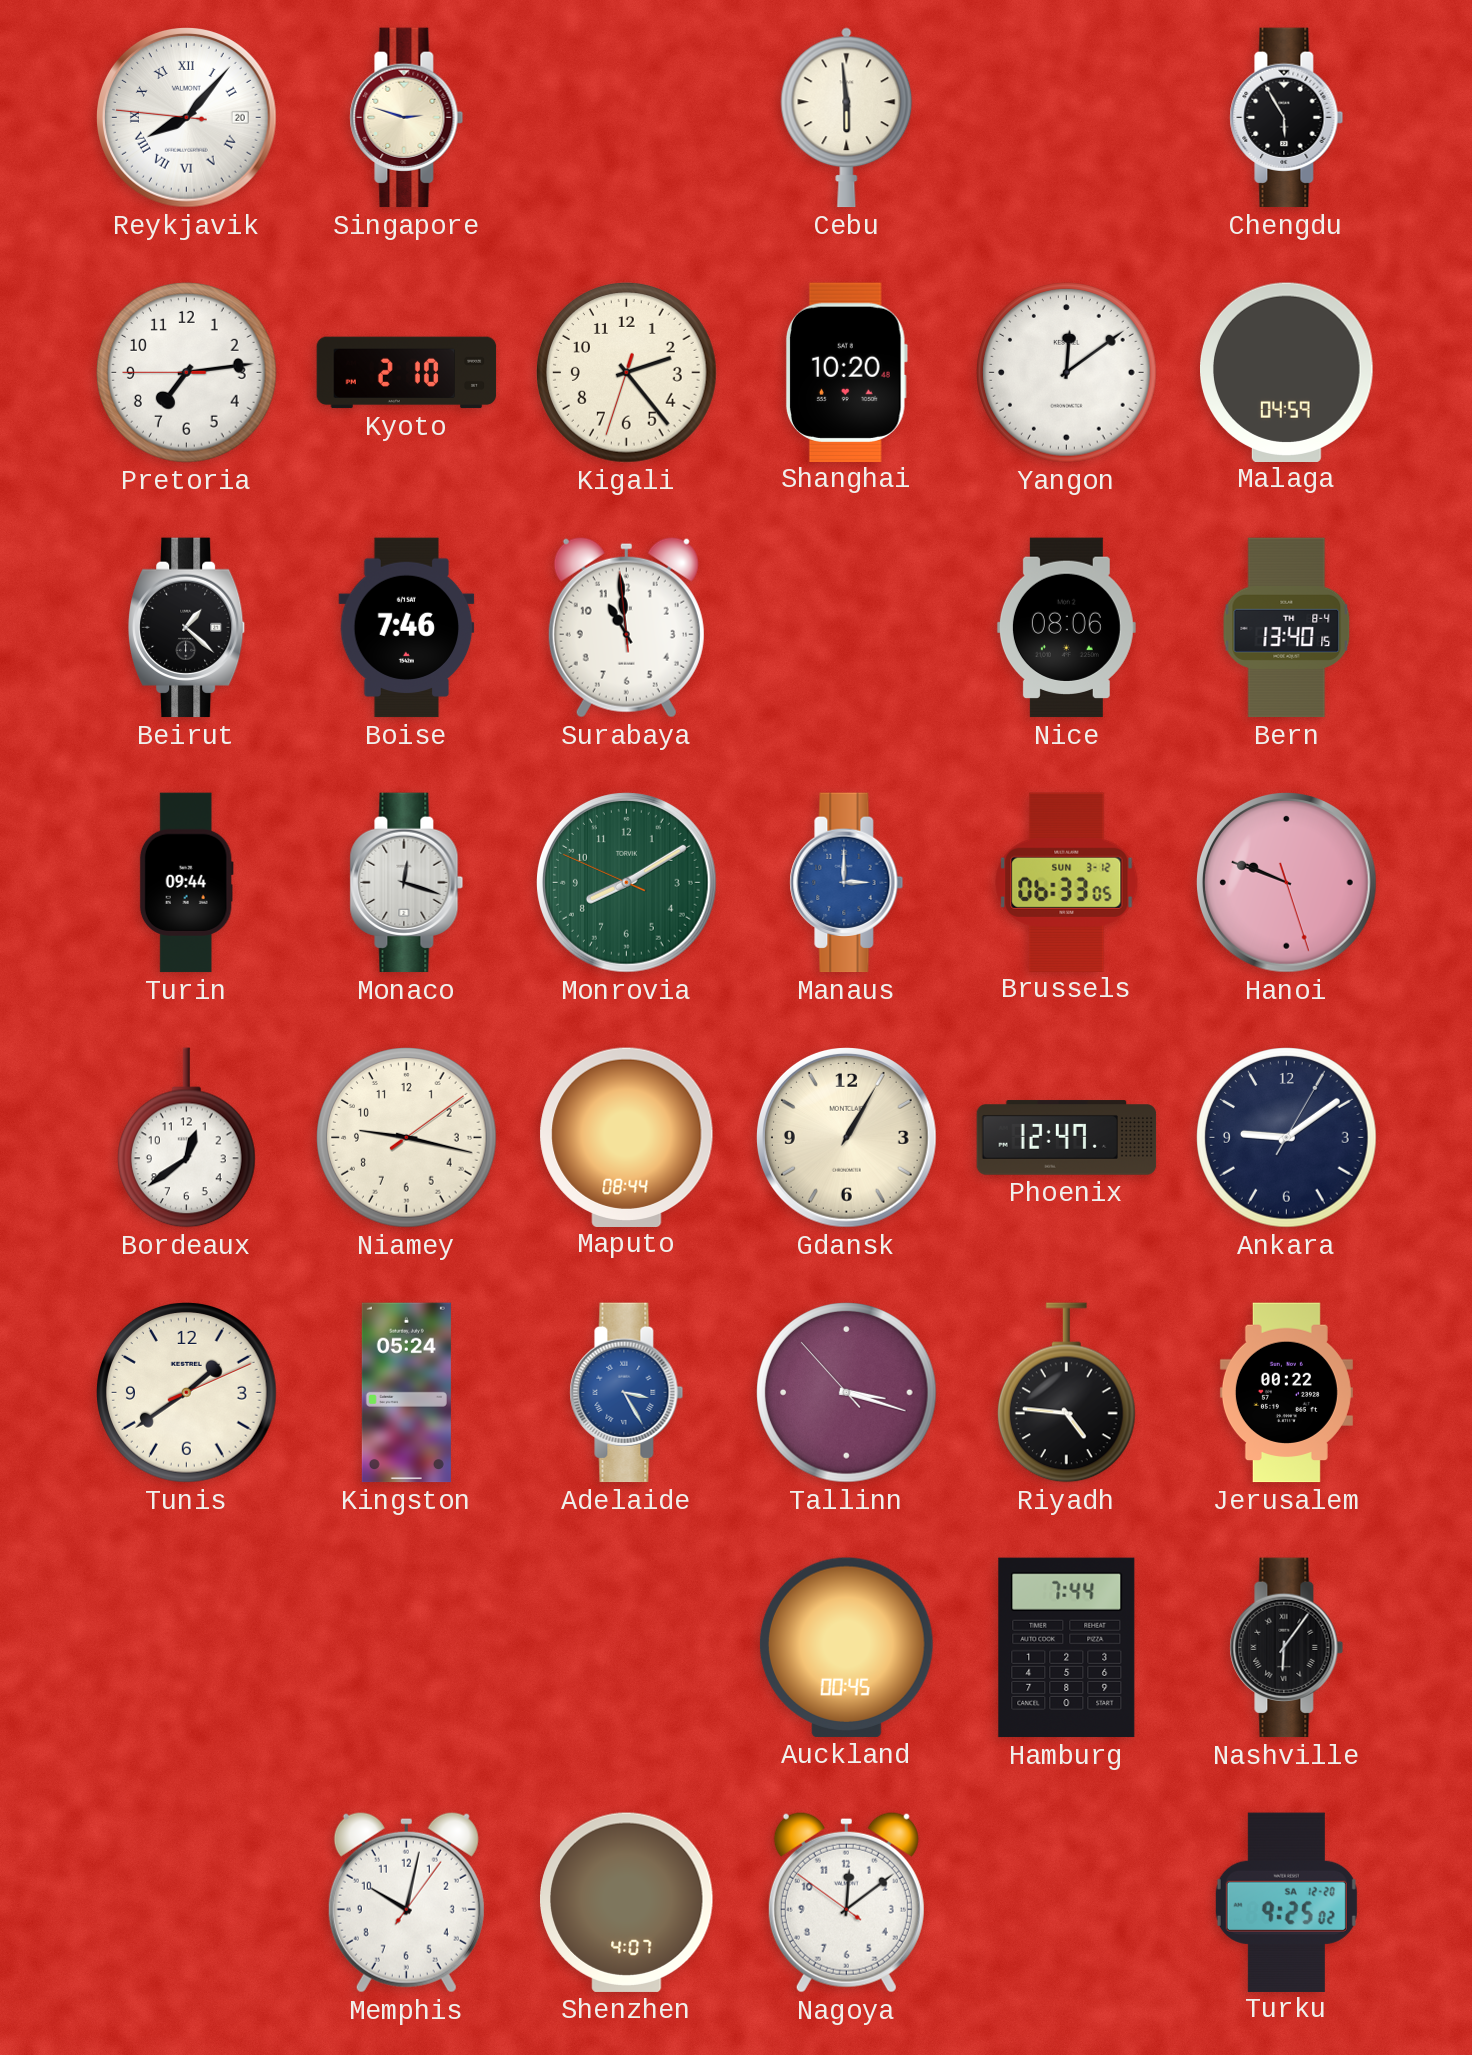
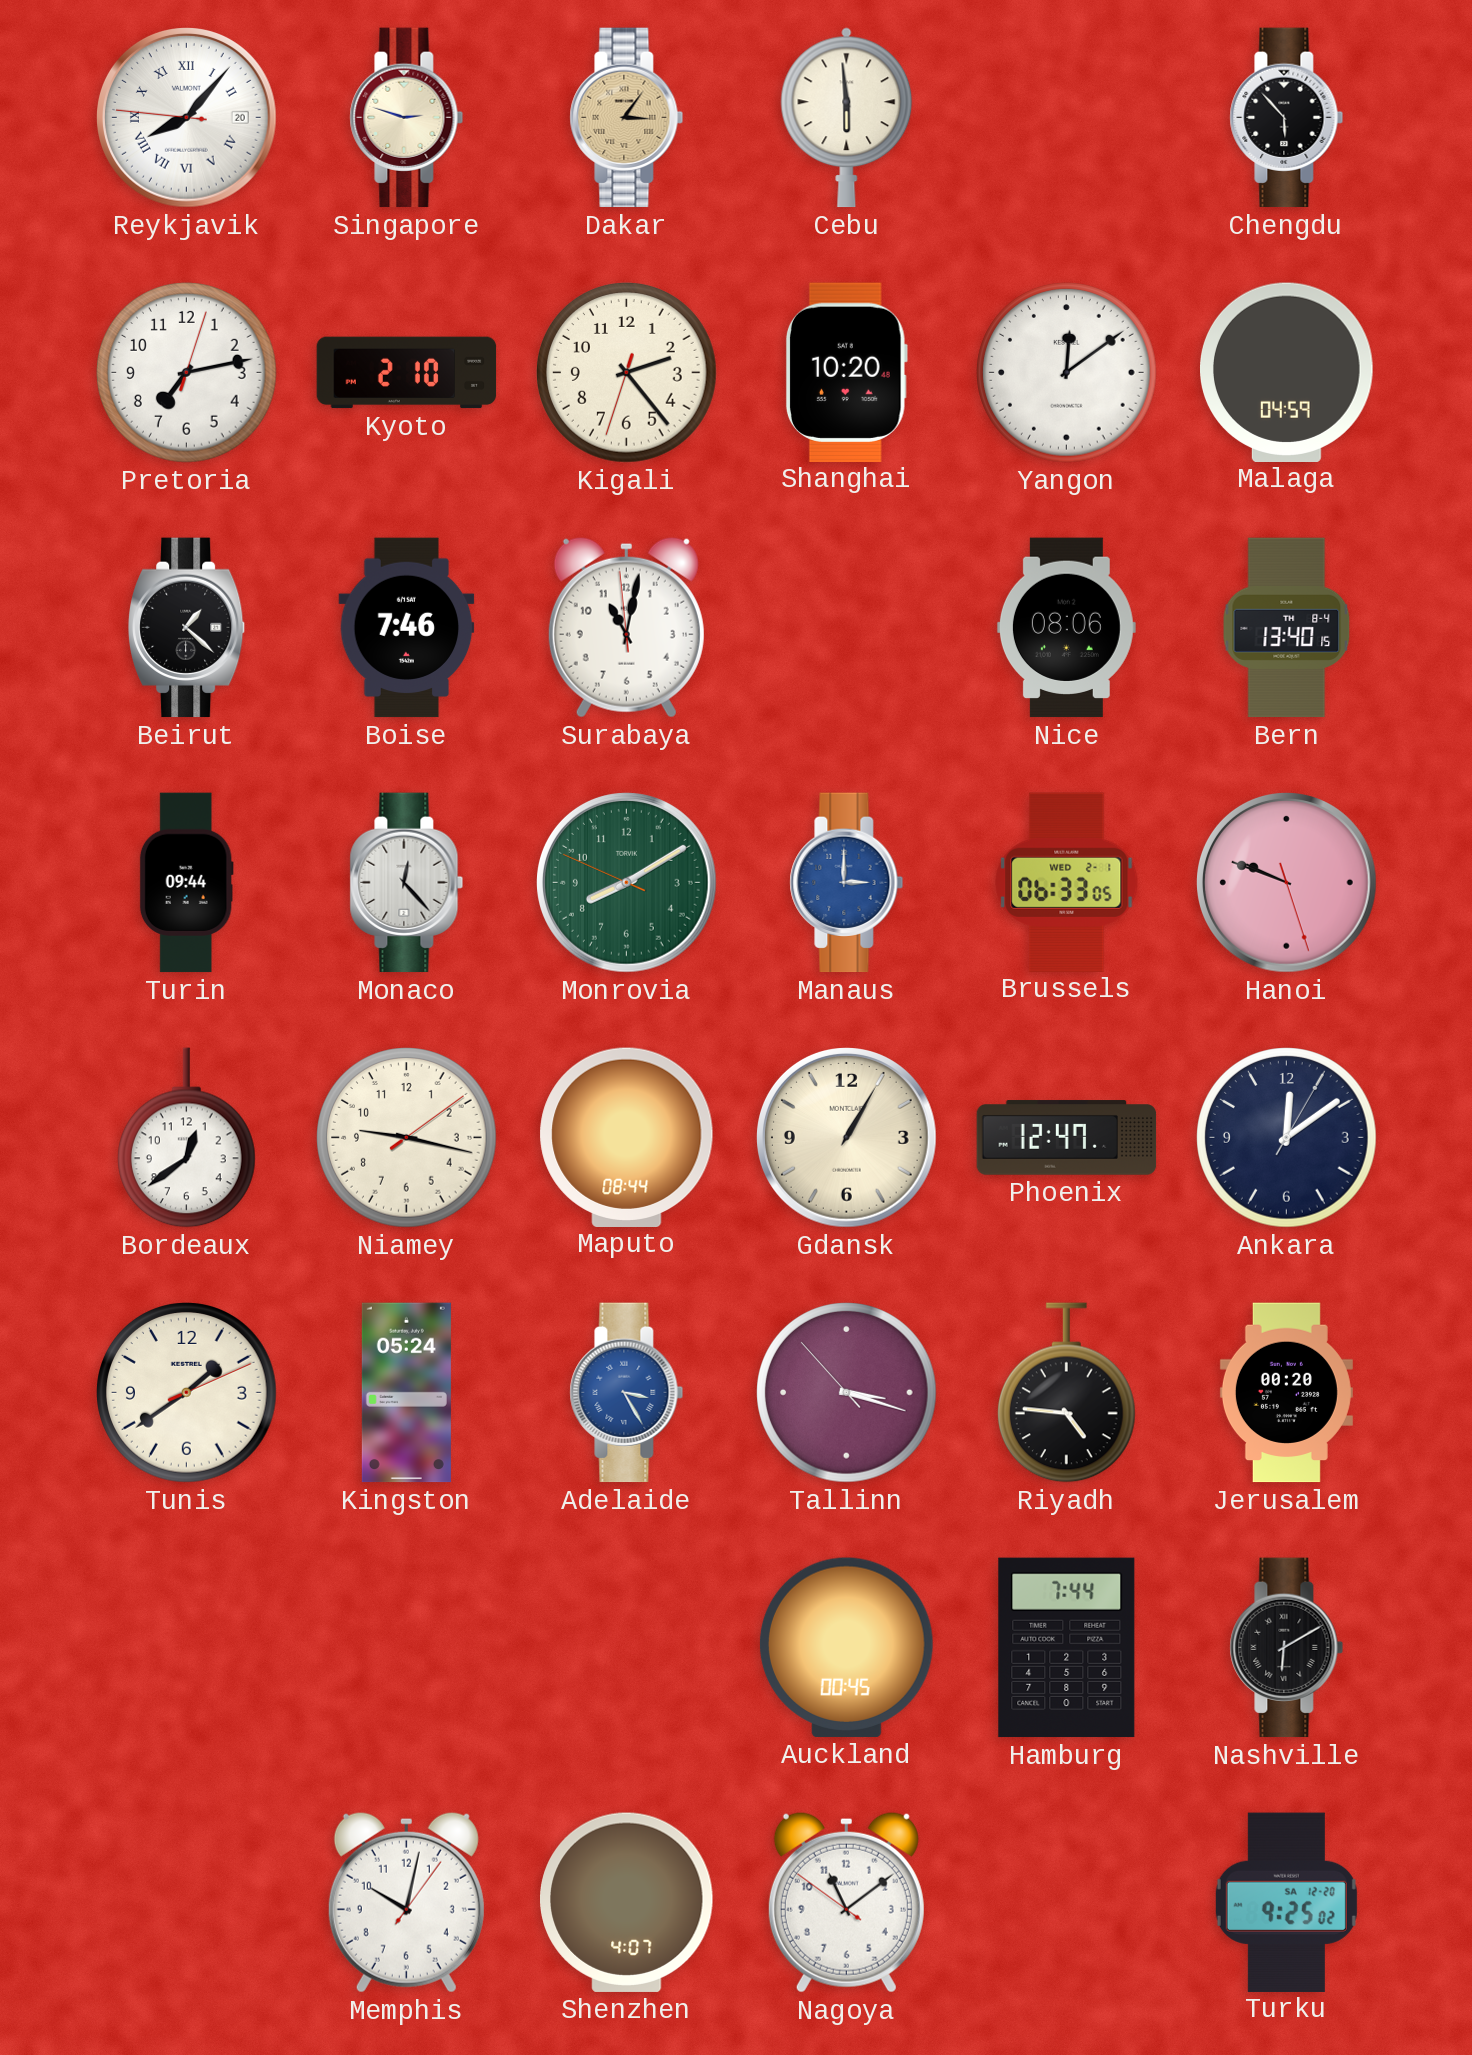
Dakar: none -> 3:06
Chengdu: 5:55 -> 5:53
Pretoria: 7:13:45 -> 7:13:03
Surabaya: 10:58 -> 11:01
Monaco: 12:18 -> 12:23
Brussels date: SUN 3-12 -> WED 2-1
Ankara: 9:09 -> 12:09
Jerusalem: 00:22 -> 00:20
Nashville: 6:06 -> 6:10
Nagoya: 12:08 -> 11:08
